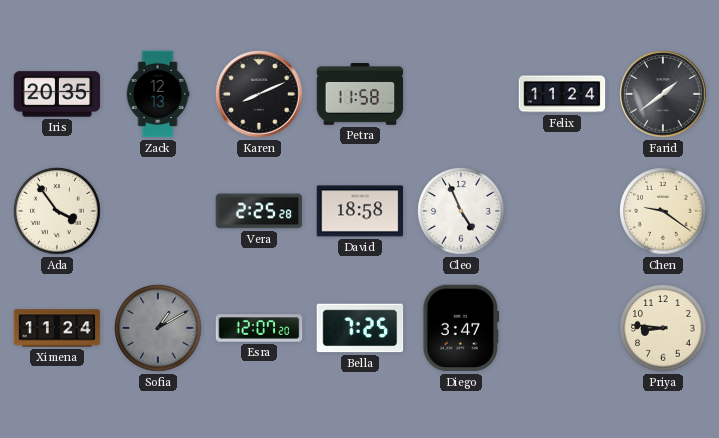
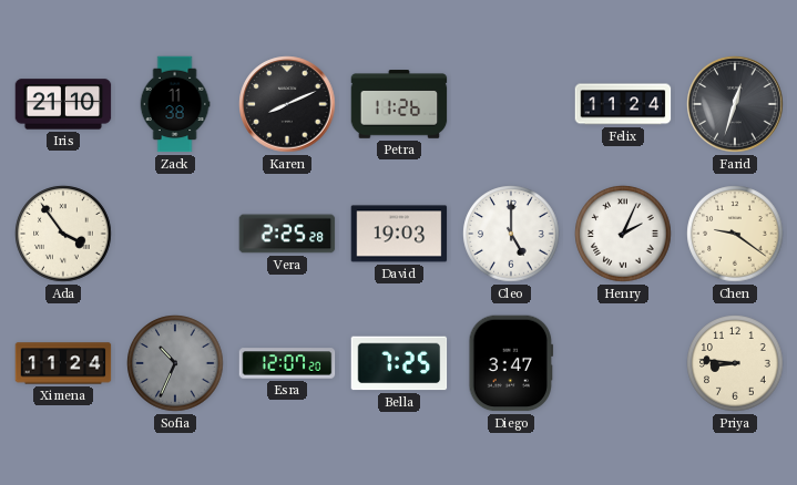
Iris: 20:35 -> 21:10
Zack: 12:13 -> 11:38
Petra: 11:58 -> 11:26
Farid: 1:39 -> 12:33
David: 18:58 -> 19:03
Cleo: 4:56 -> 5:00
Henry: none -> 2:04
Sofia: 1:10 -> 10:34
